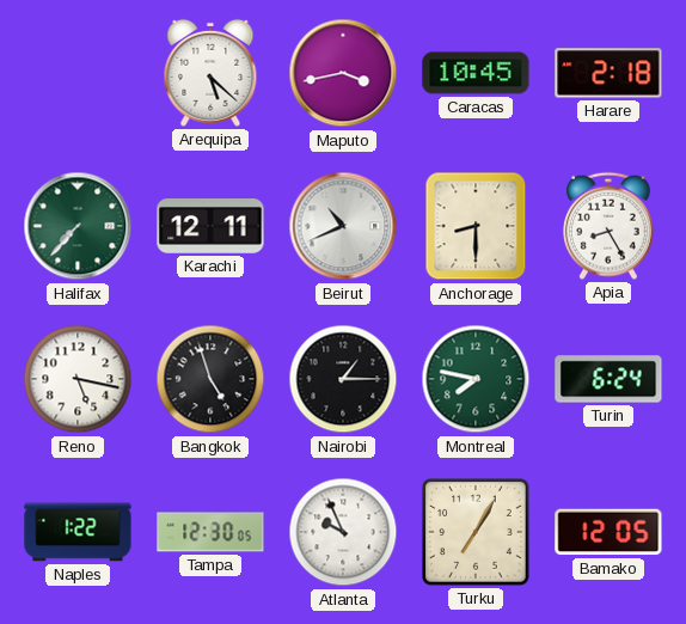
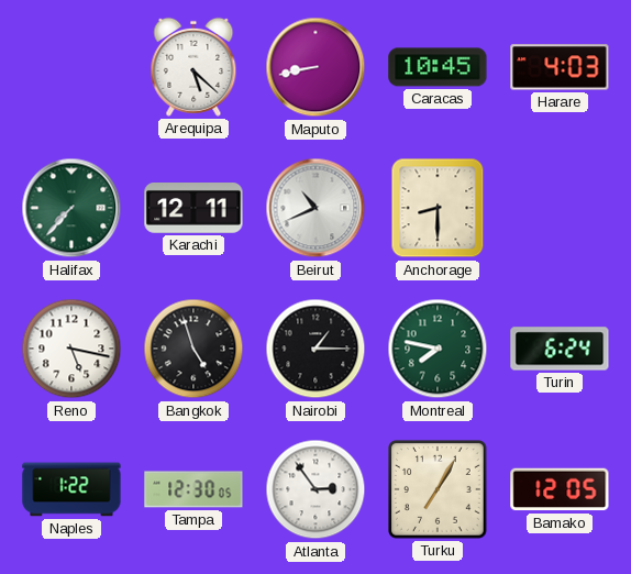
Maputo: 3:43 -> 8:43
Harare: 2:18 -> 4:03
Apia: 8:25 -> none
Atlanta: 9:56 -> 2:54
